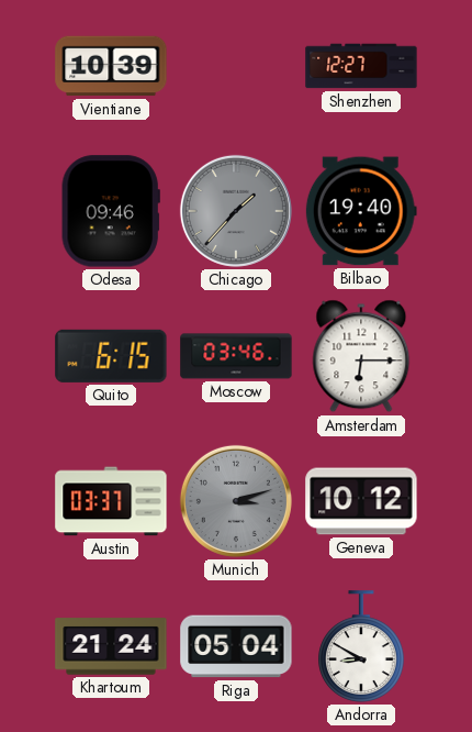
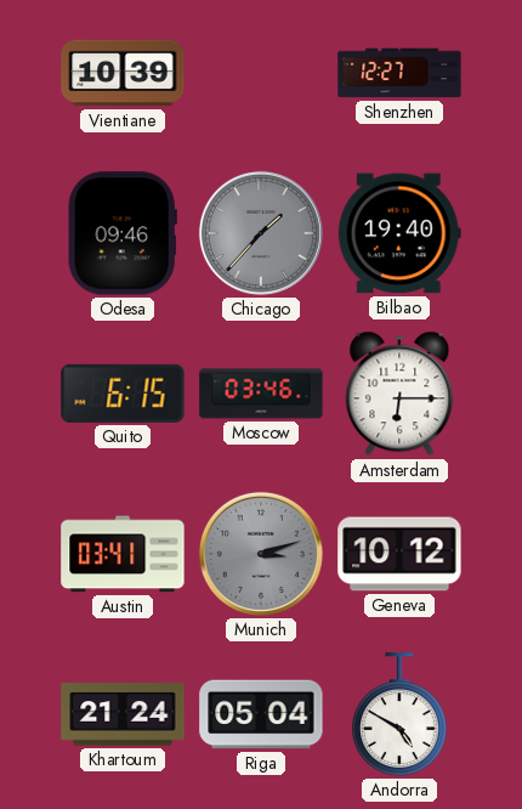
Austin: 03:37 -> 03:41
Andorra: 8:50 -> 4:50
